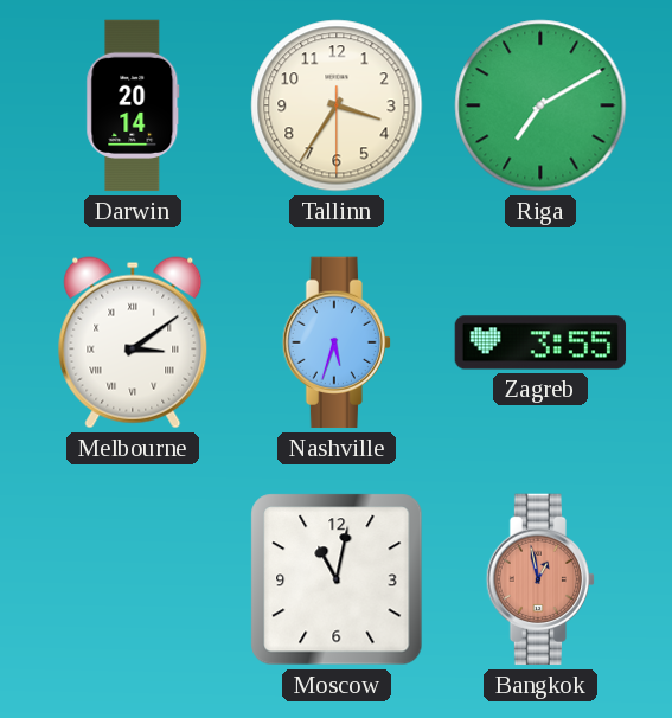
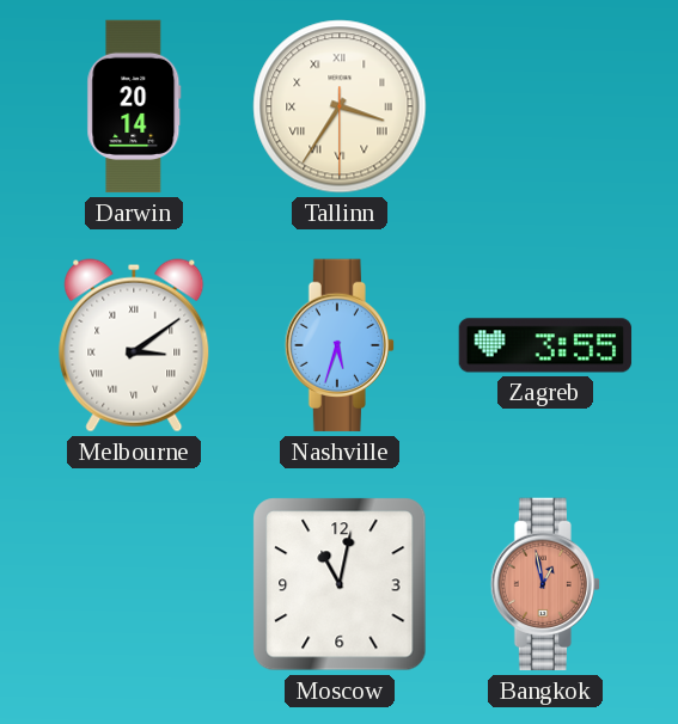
Tallinn numerals: Arabic -> Roman
Riga: 7:10 -> none
